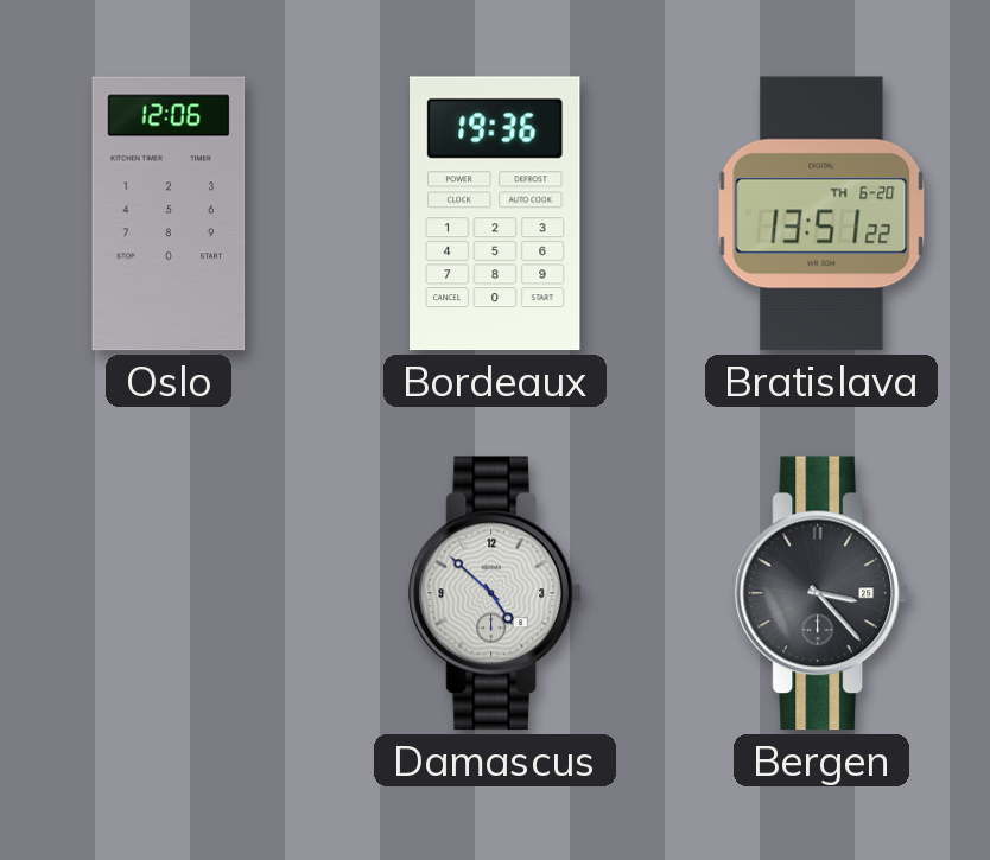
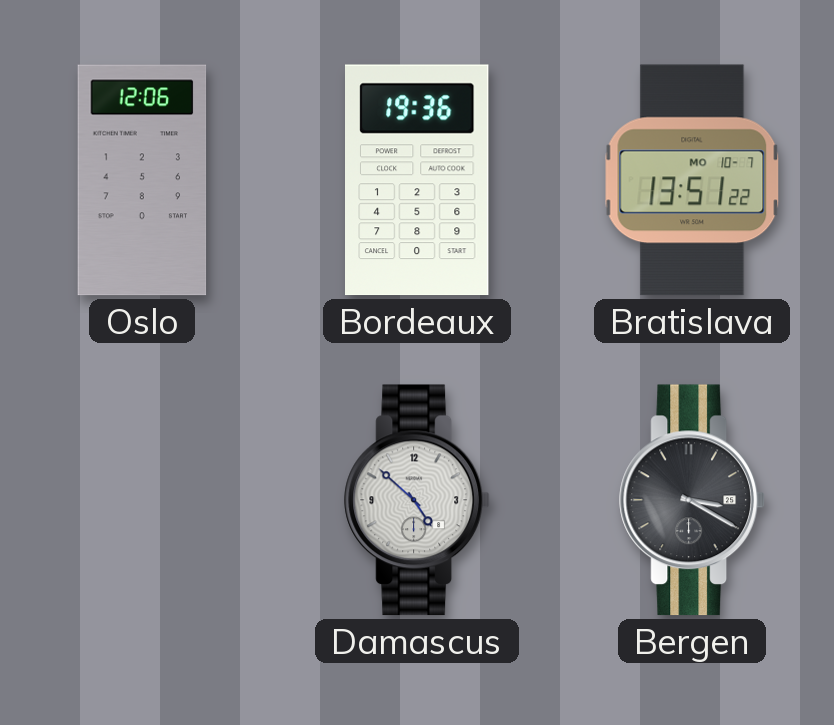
Bratislava date: TH 6-20 -> MO 10-7
Bergen: 3:23 -> 3:20
